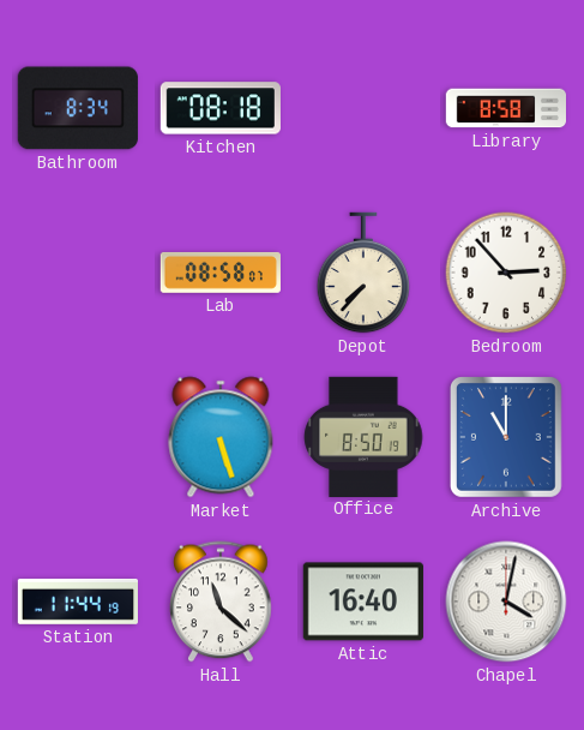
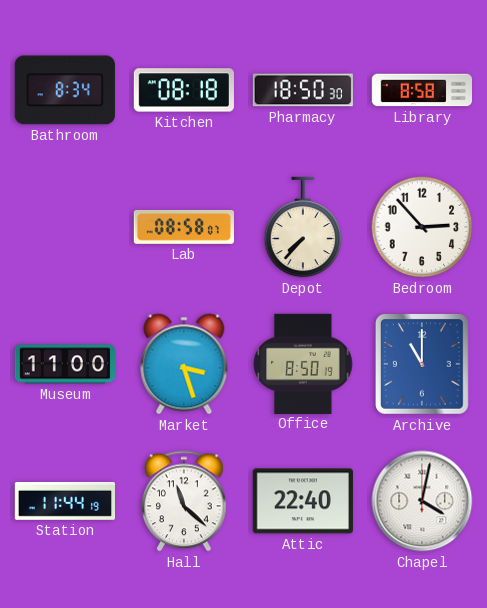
Pharmacy: none -> 18:50
Museum: none -> 11:00
Market: 5:27 -> 3:27
Attic: 16:40 -> 22:40
